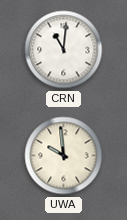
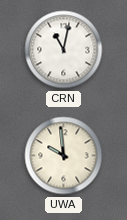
CRN: 11:01 -> 11:02
